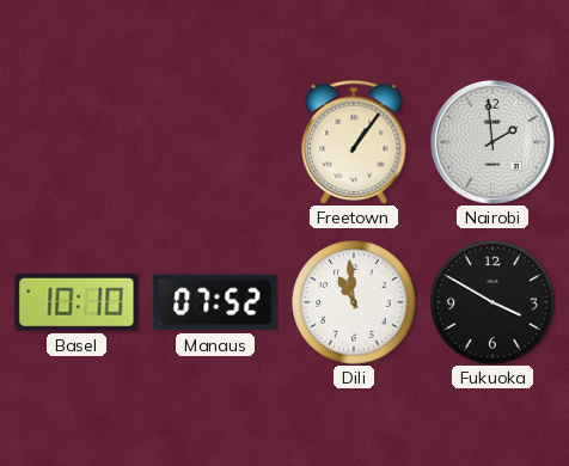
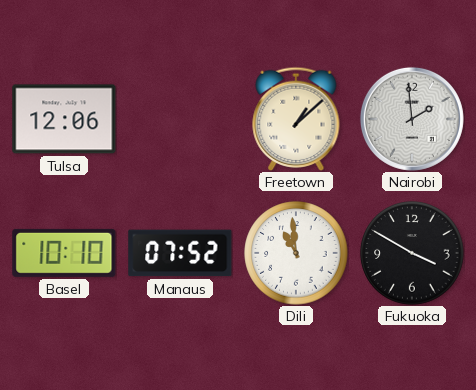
Tulsa: none -> 12:06
Freetown: 1:06 -> 1:08
